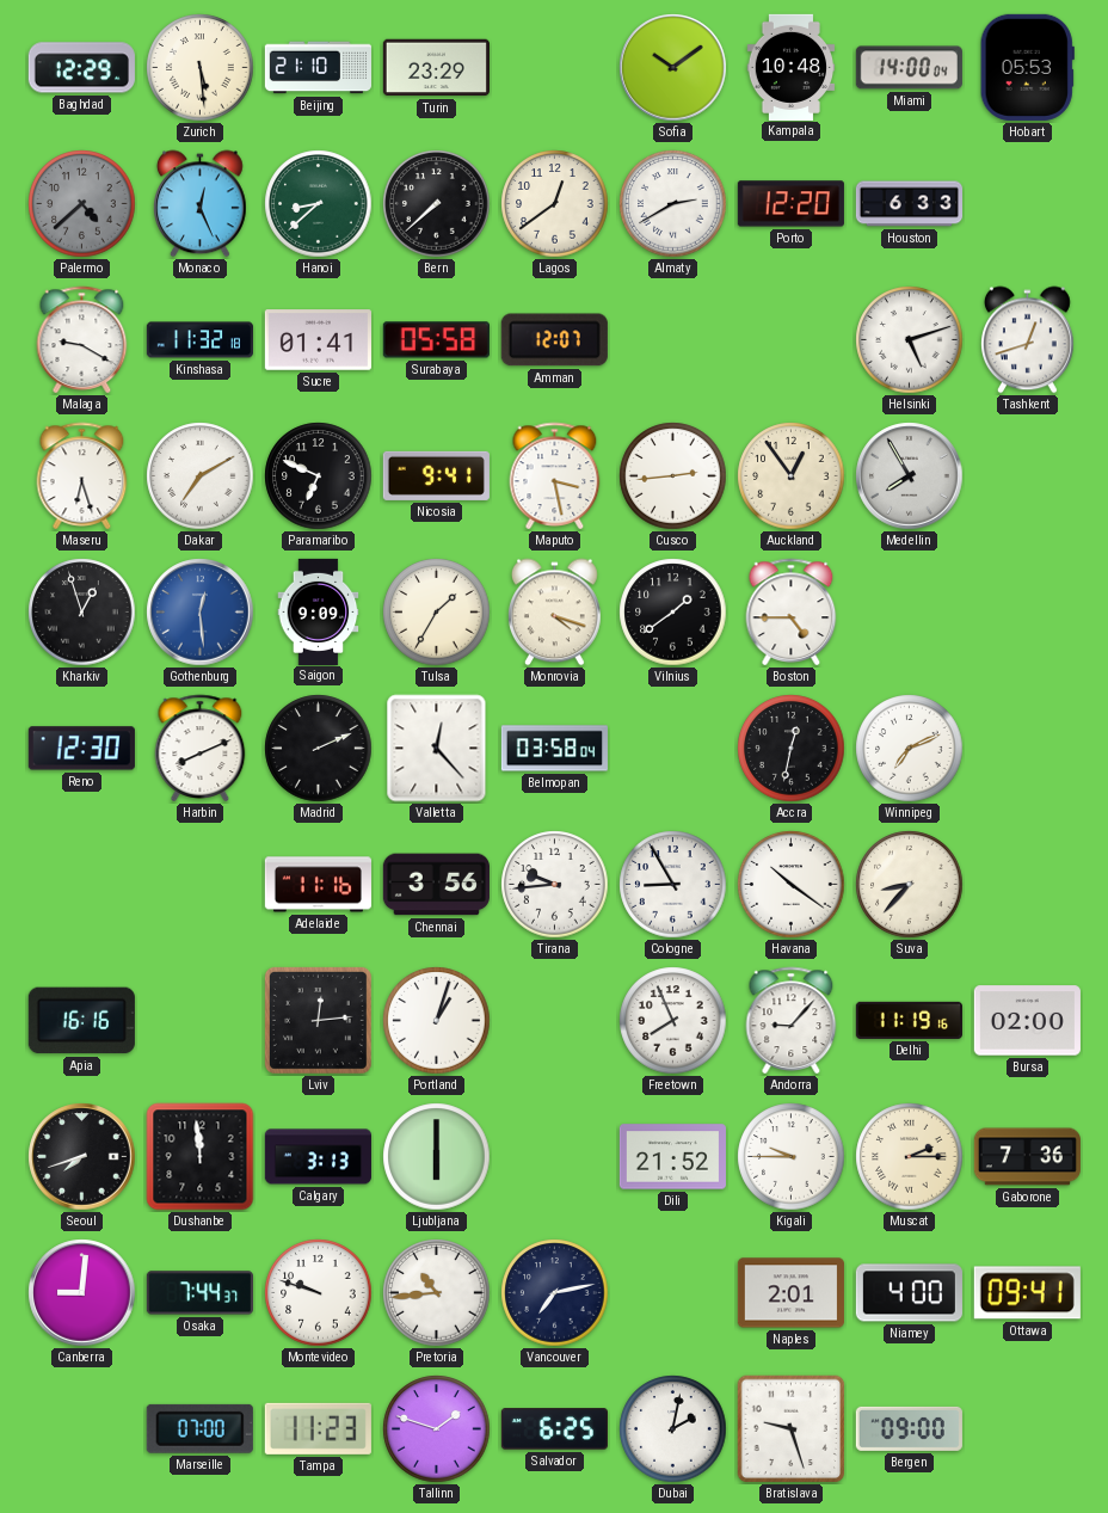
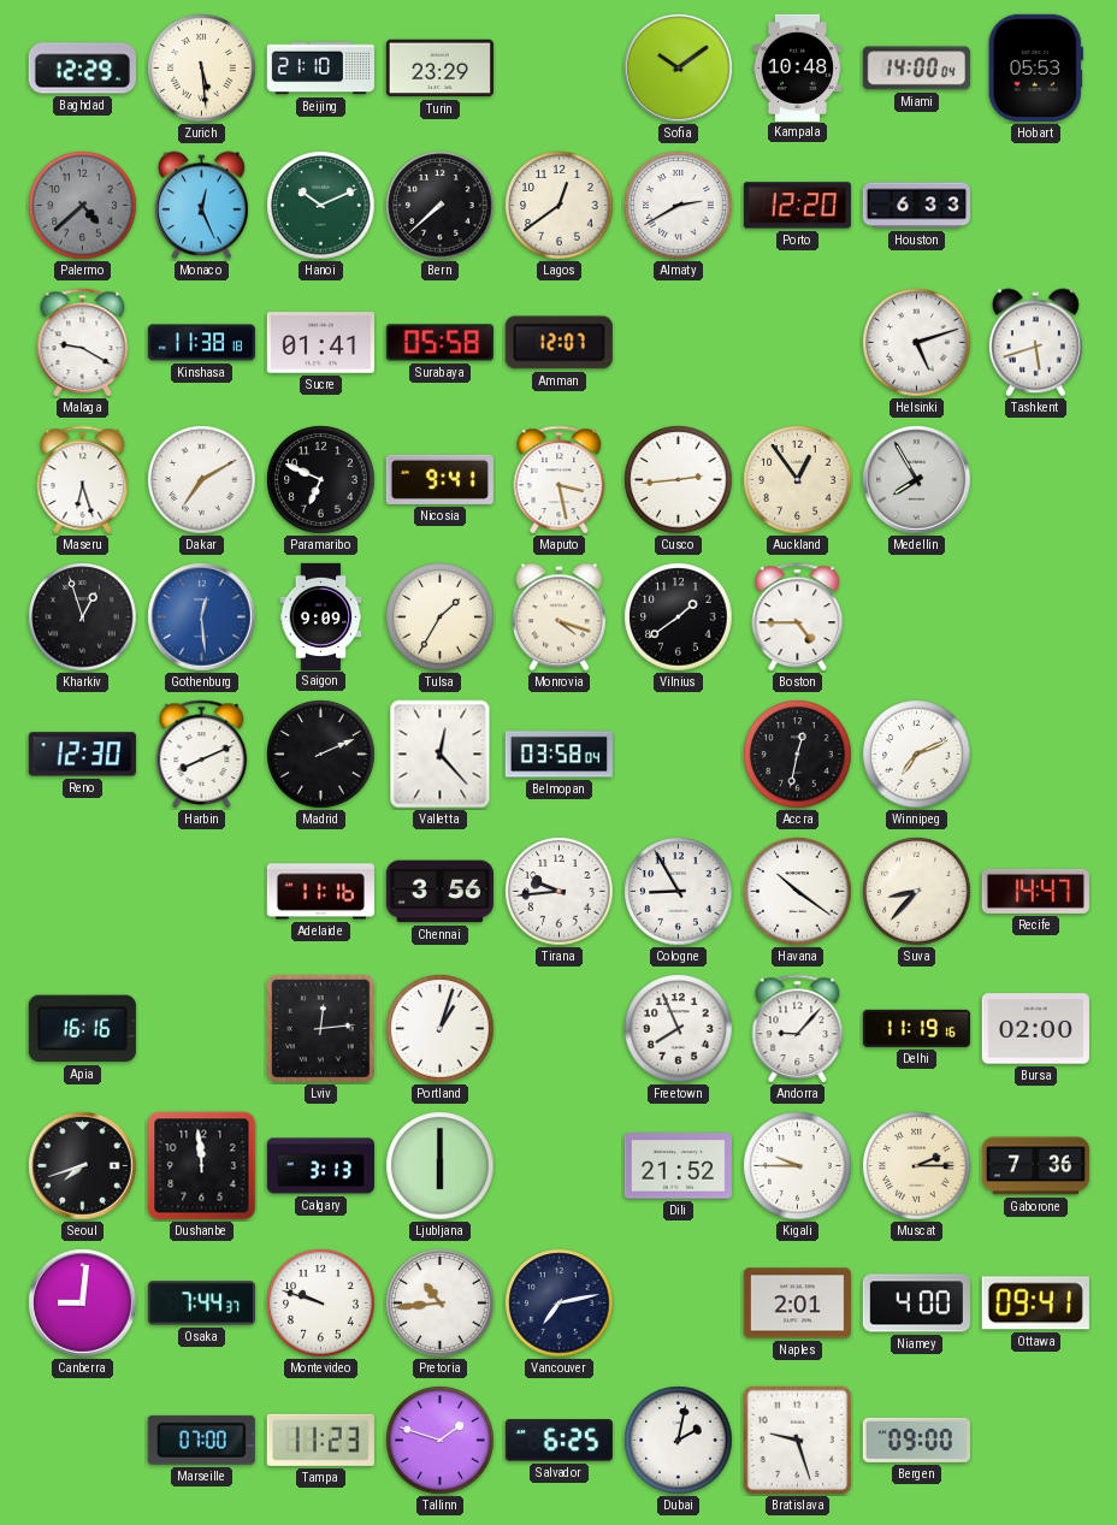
Hanoi: 8:38 -> 10:11
Kinshasa: 11:32 -> 11:38
Tashkent: 12:42 -> 5:42
Recife: none -> 14:47
